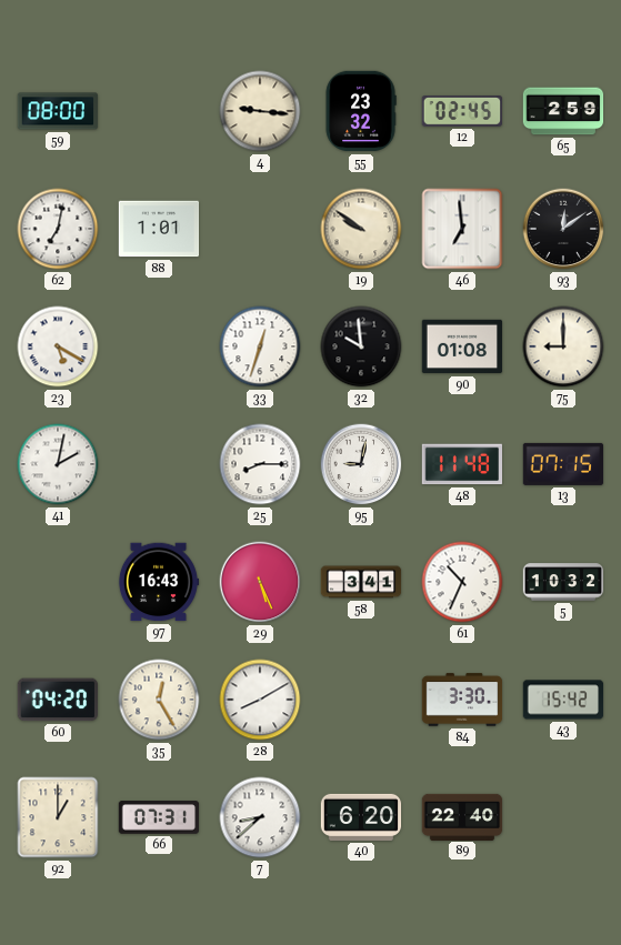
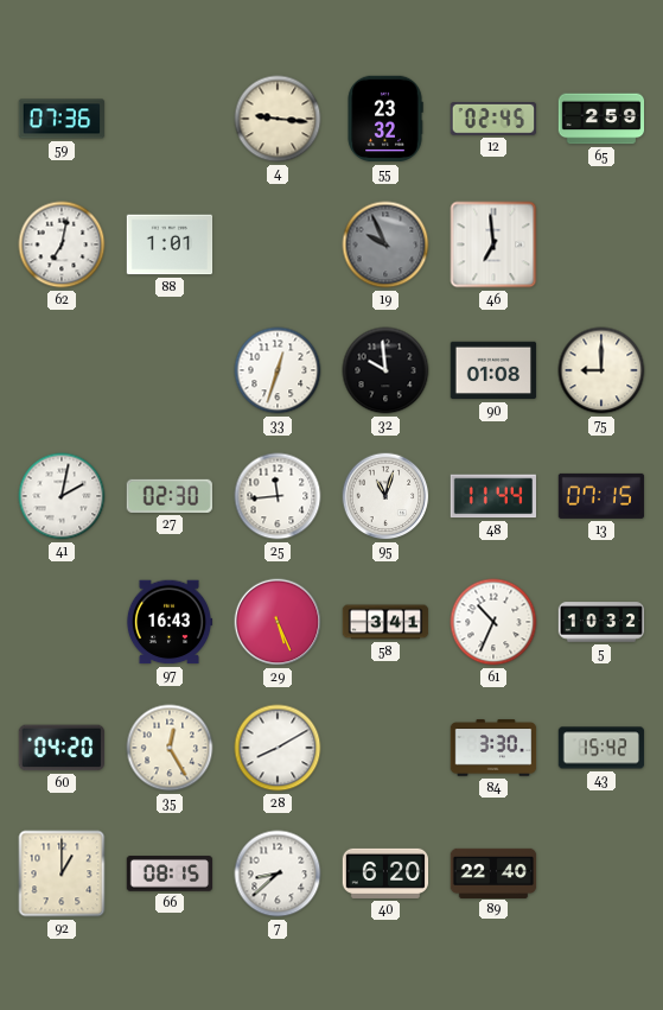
59: 08:00 -> 07:36
19: 9:51 -> 9:56
19 dial: cream -> grey
93: 12:09 -> none
23: 5:20 -> none
27: none -> 02:30
25: 8:15 -> 11:44
95: 9:02 -> 11:03
48: 11:48 -> 11:44
66: 07:31 -> 08:15
